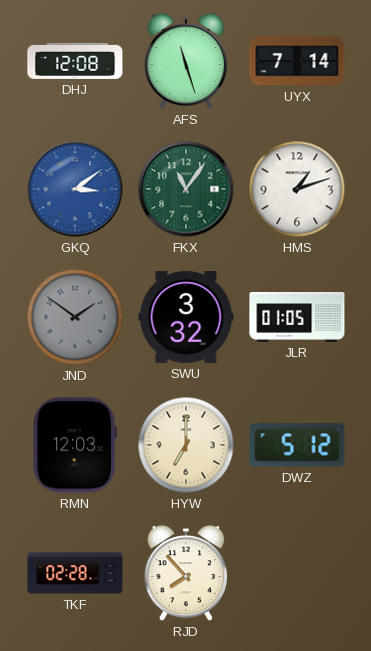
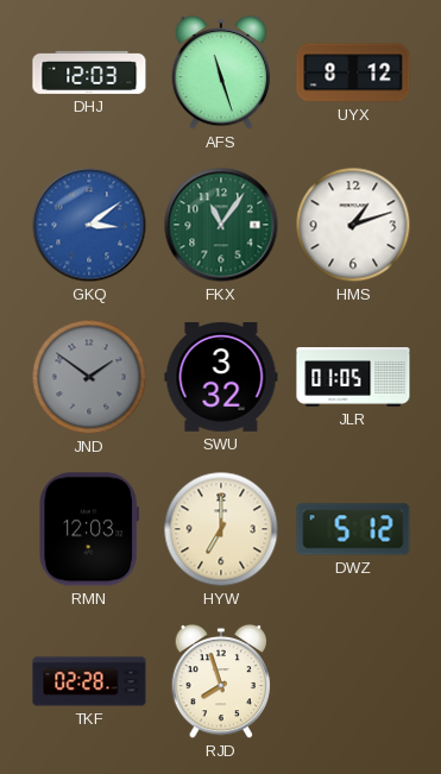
DHJ: 12:08 -> 12:03
UYX: 7:14 -> 8:12
RJD: 7:53 -> 7:57
